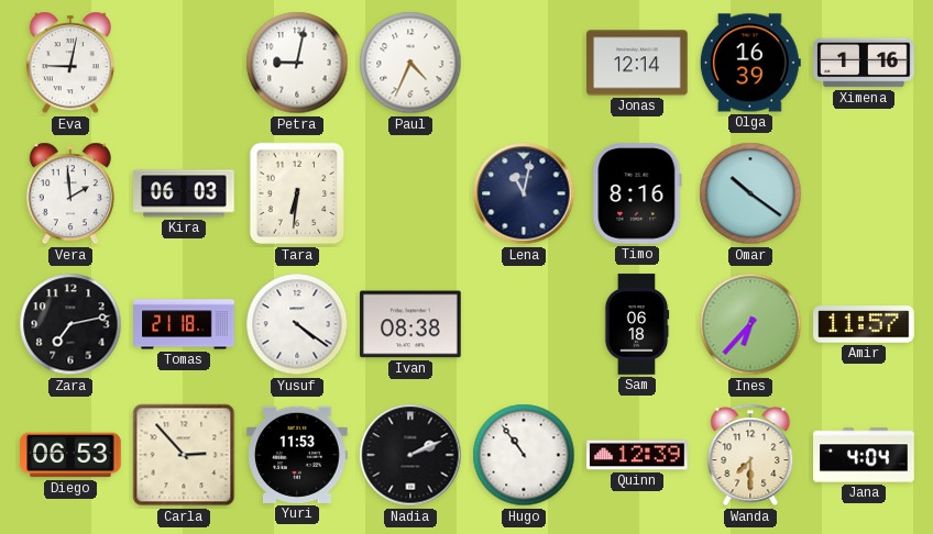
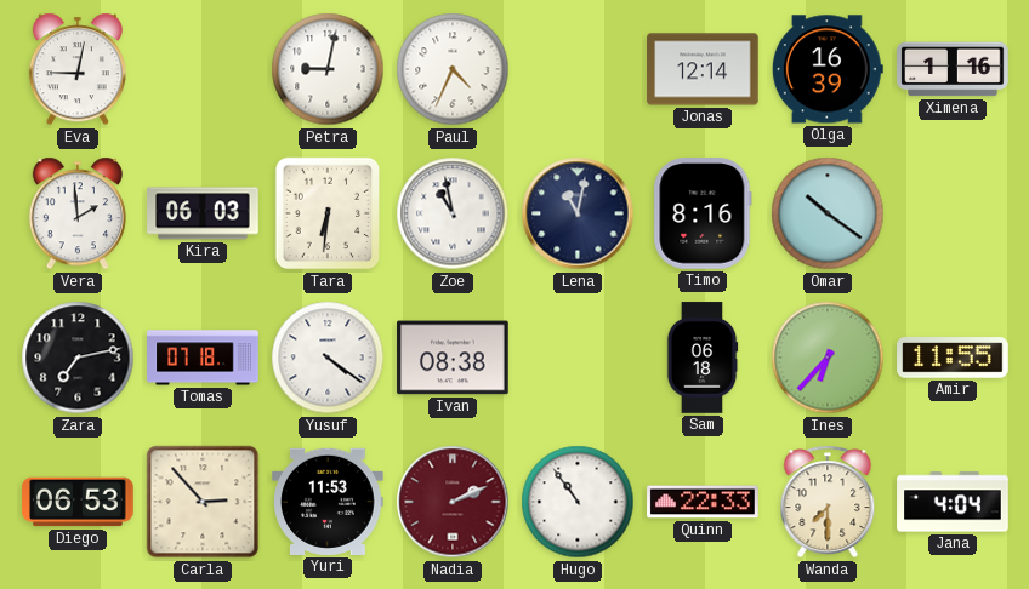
Zoe: none -> 10:58
Tomas: 21:18 -> 07:18
Amir: 11:57 -> 11:55
Nadia dial: black -> burgundy
Quinn: 12:39 -> 22:33
